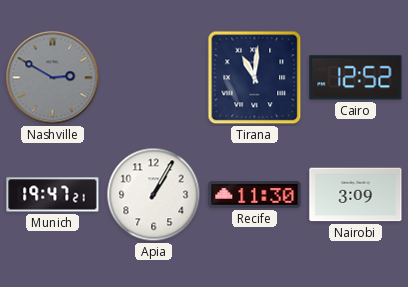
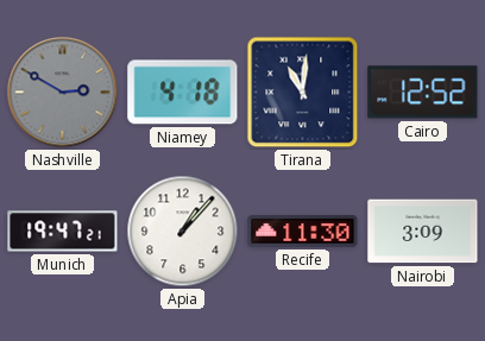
Niamey: none -> 4:18
Apia: 1:05 -> 1:07
